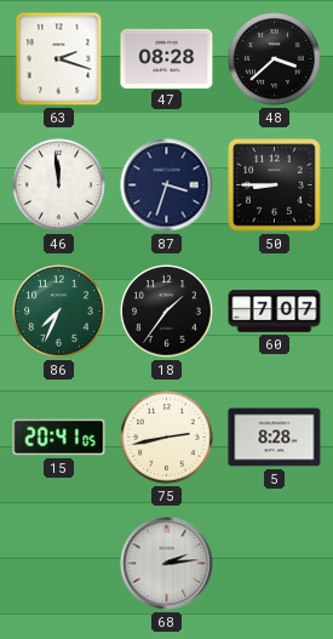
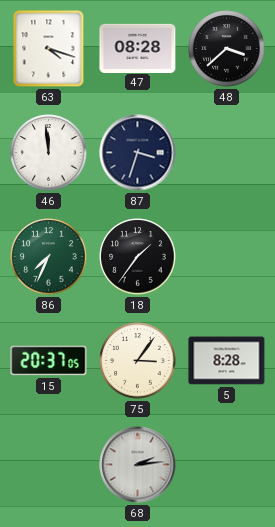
63: 2:18 -> 4:18
50: 8:45 -> none
60: 7:07 -> none
15: 20:41 -> 20:37
75: 2:43 -> 3:06
